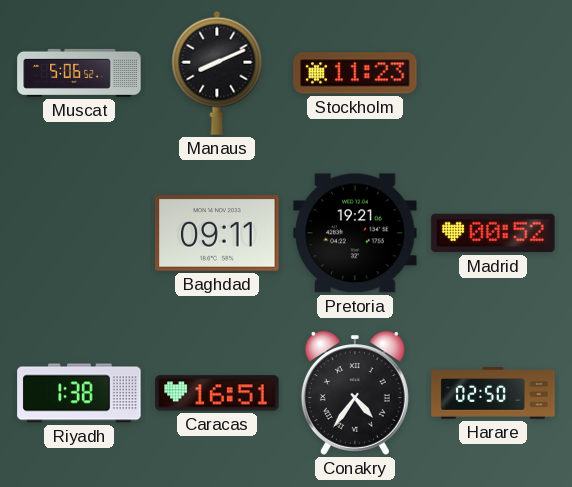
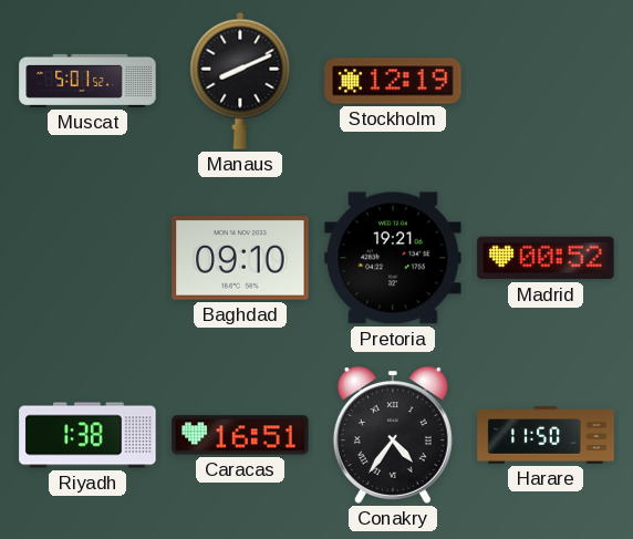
Muscat: 5:06 -> 5:01
Stockholm: 11:23 -> 12:19
Baghdad: 09:11 -> 09:10
Harare: 02:50 -> 11:50
